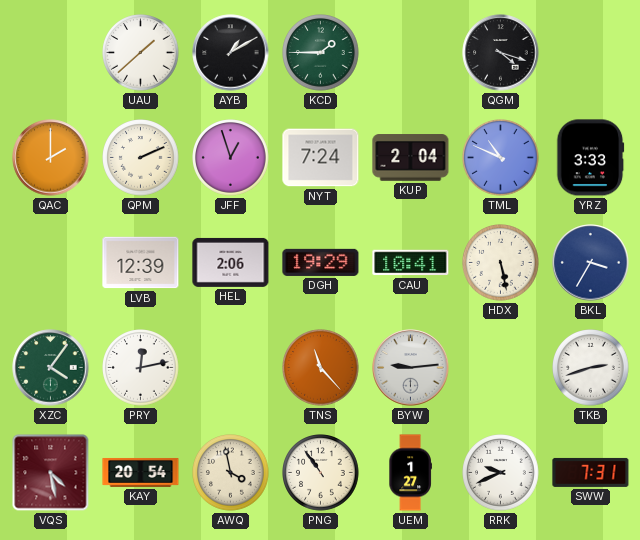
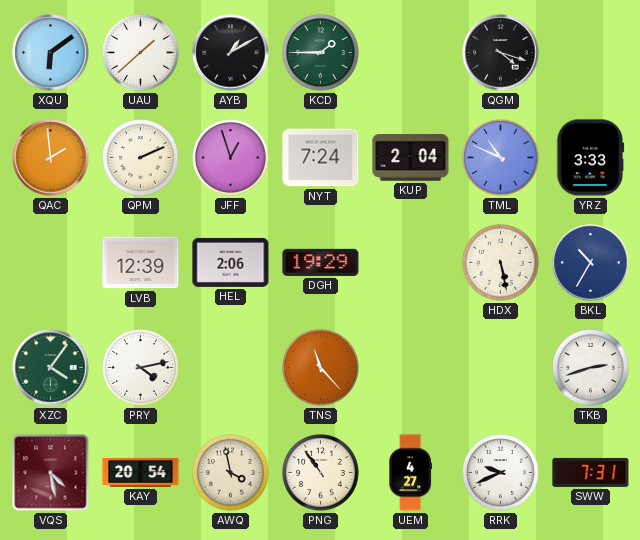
XQU: none -> 6:09
QAC: 2:00 -> 1:59
CAU: 10:41 -> none
BKL: 3:35 -> 10:35
PRY: 12:13 -> 4:13
BYW: 9:14 -> none
UEM: 1:27 -> 4:27
